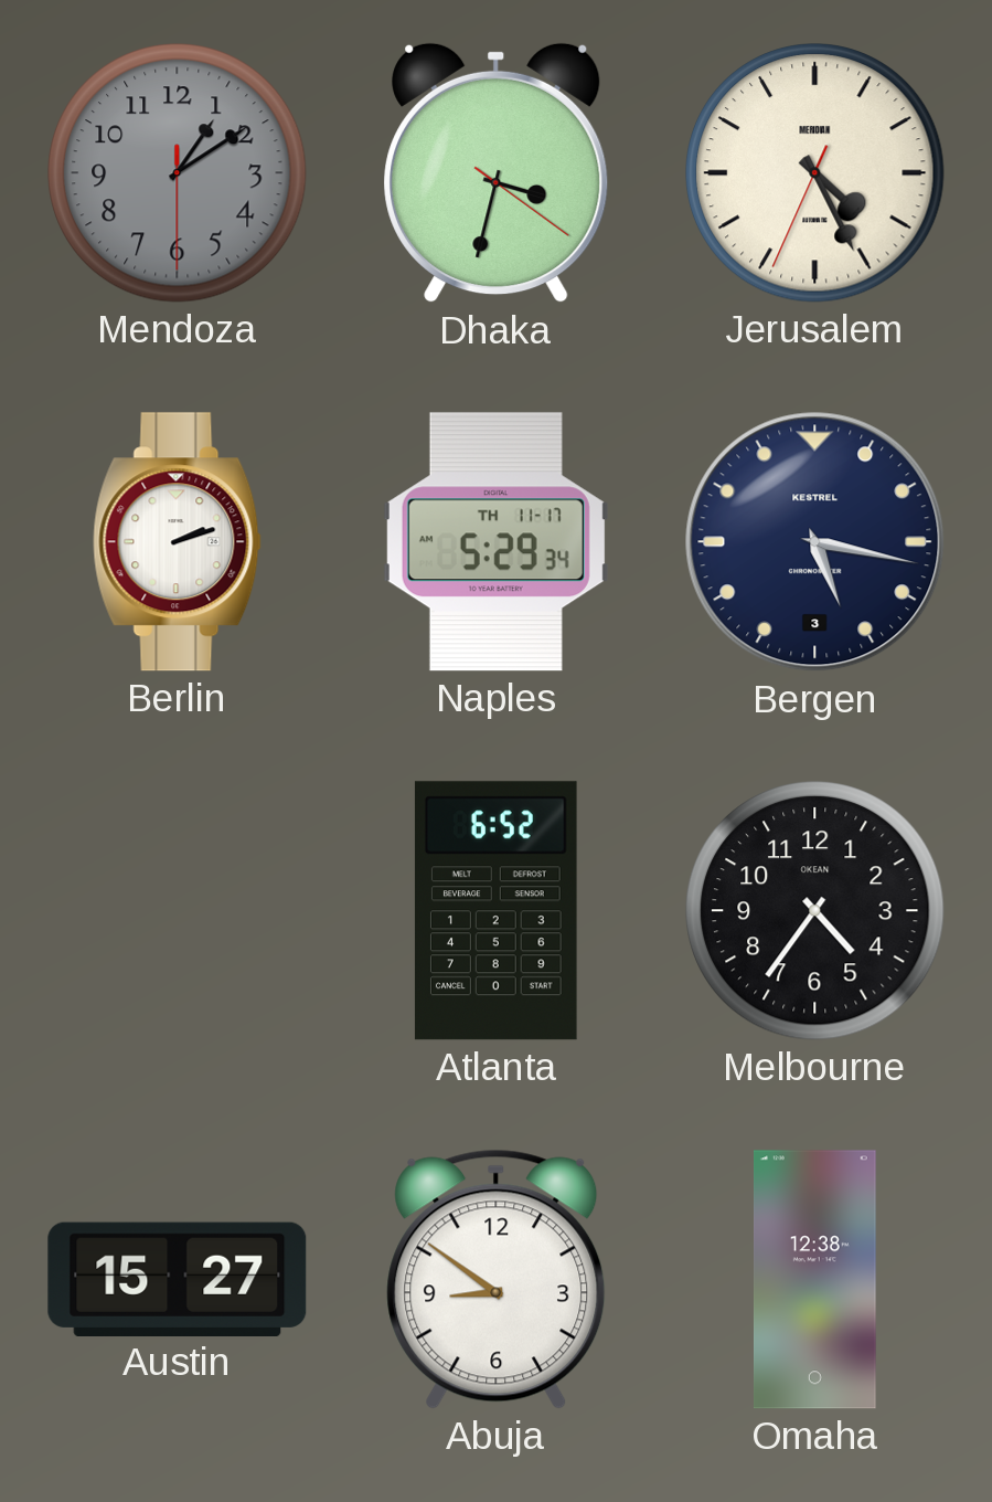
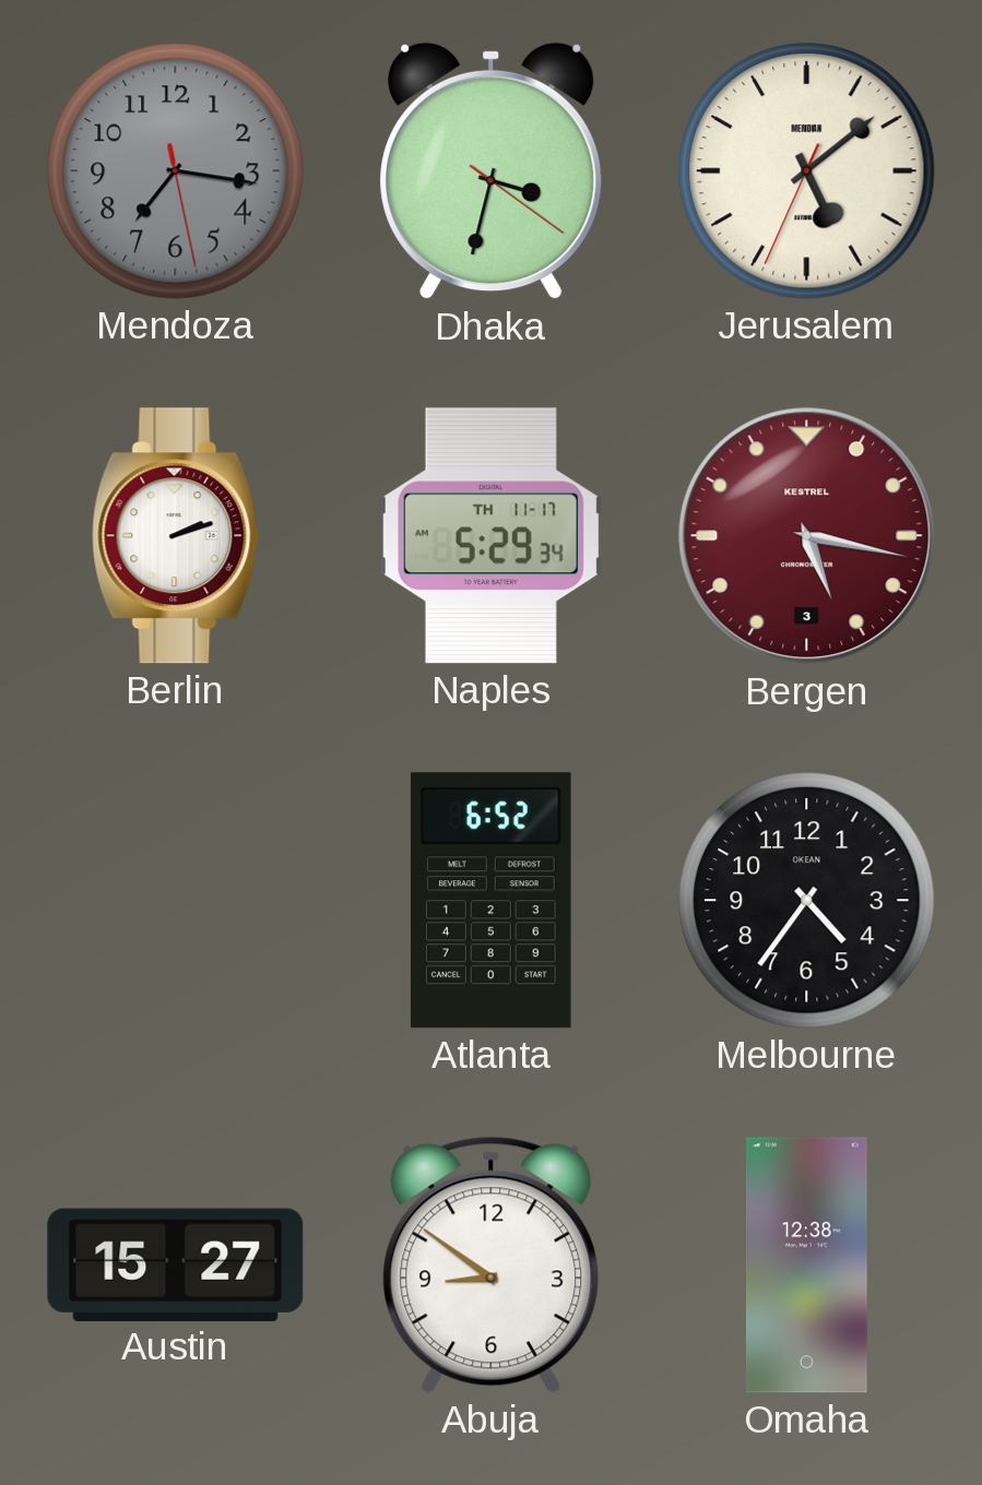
Mendoza: 1:09 -> 7:16
Jerusalem: 4:25 -> 5:08
Bergen dial: navy -> burgundy
